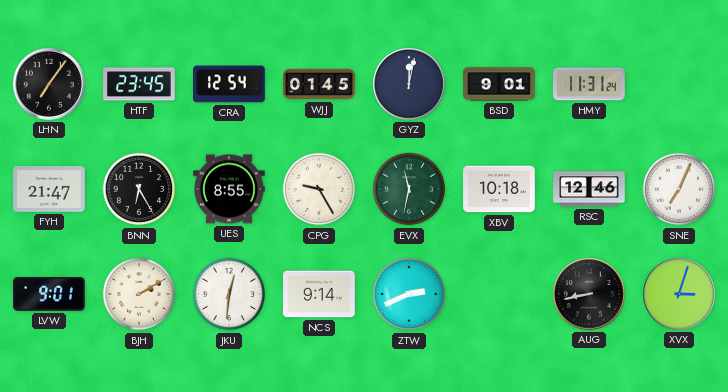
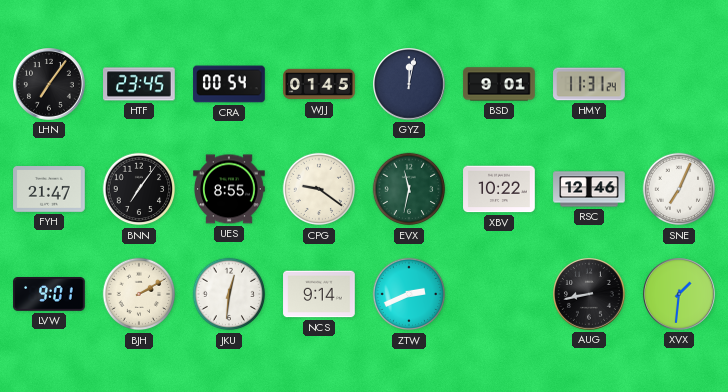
CRA: 12:54 -> 00:54
BNN: 6:25 -> 7:06
CPG: 9:25 -> 9:21
XBV: 10:18 -> 10:22
XVX: 3:03 -> 1:31
